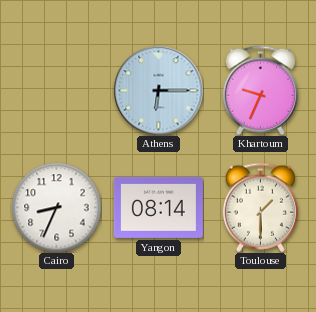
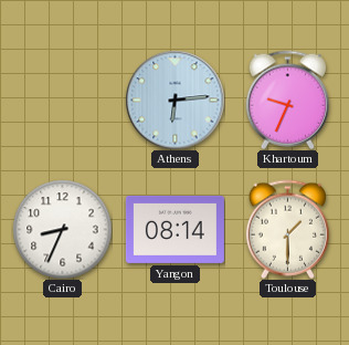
Athens: 6:15 -> 6:14
